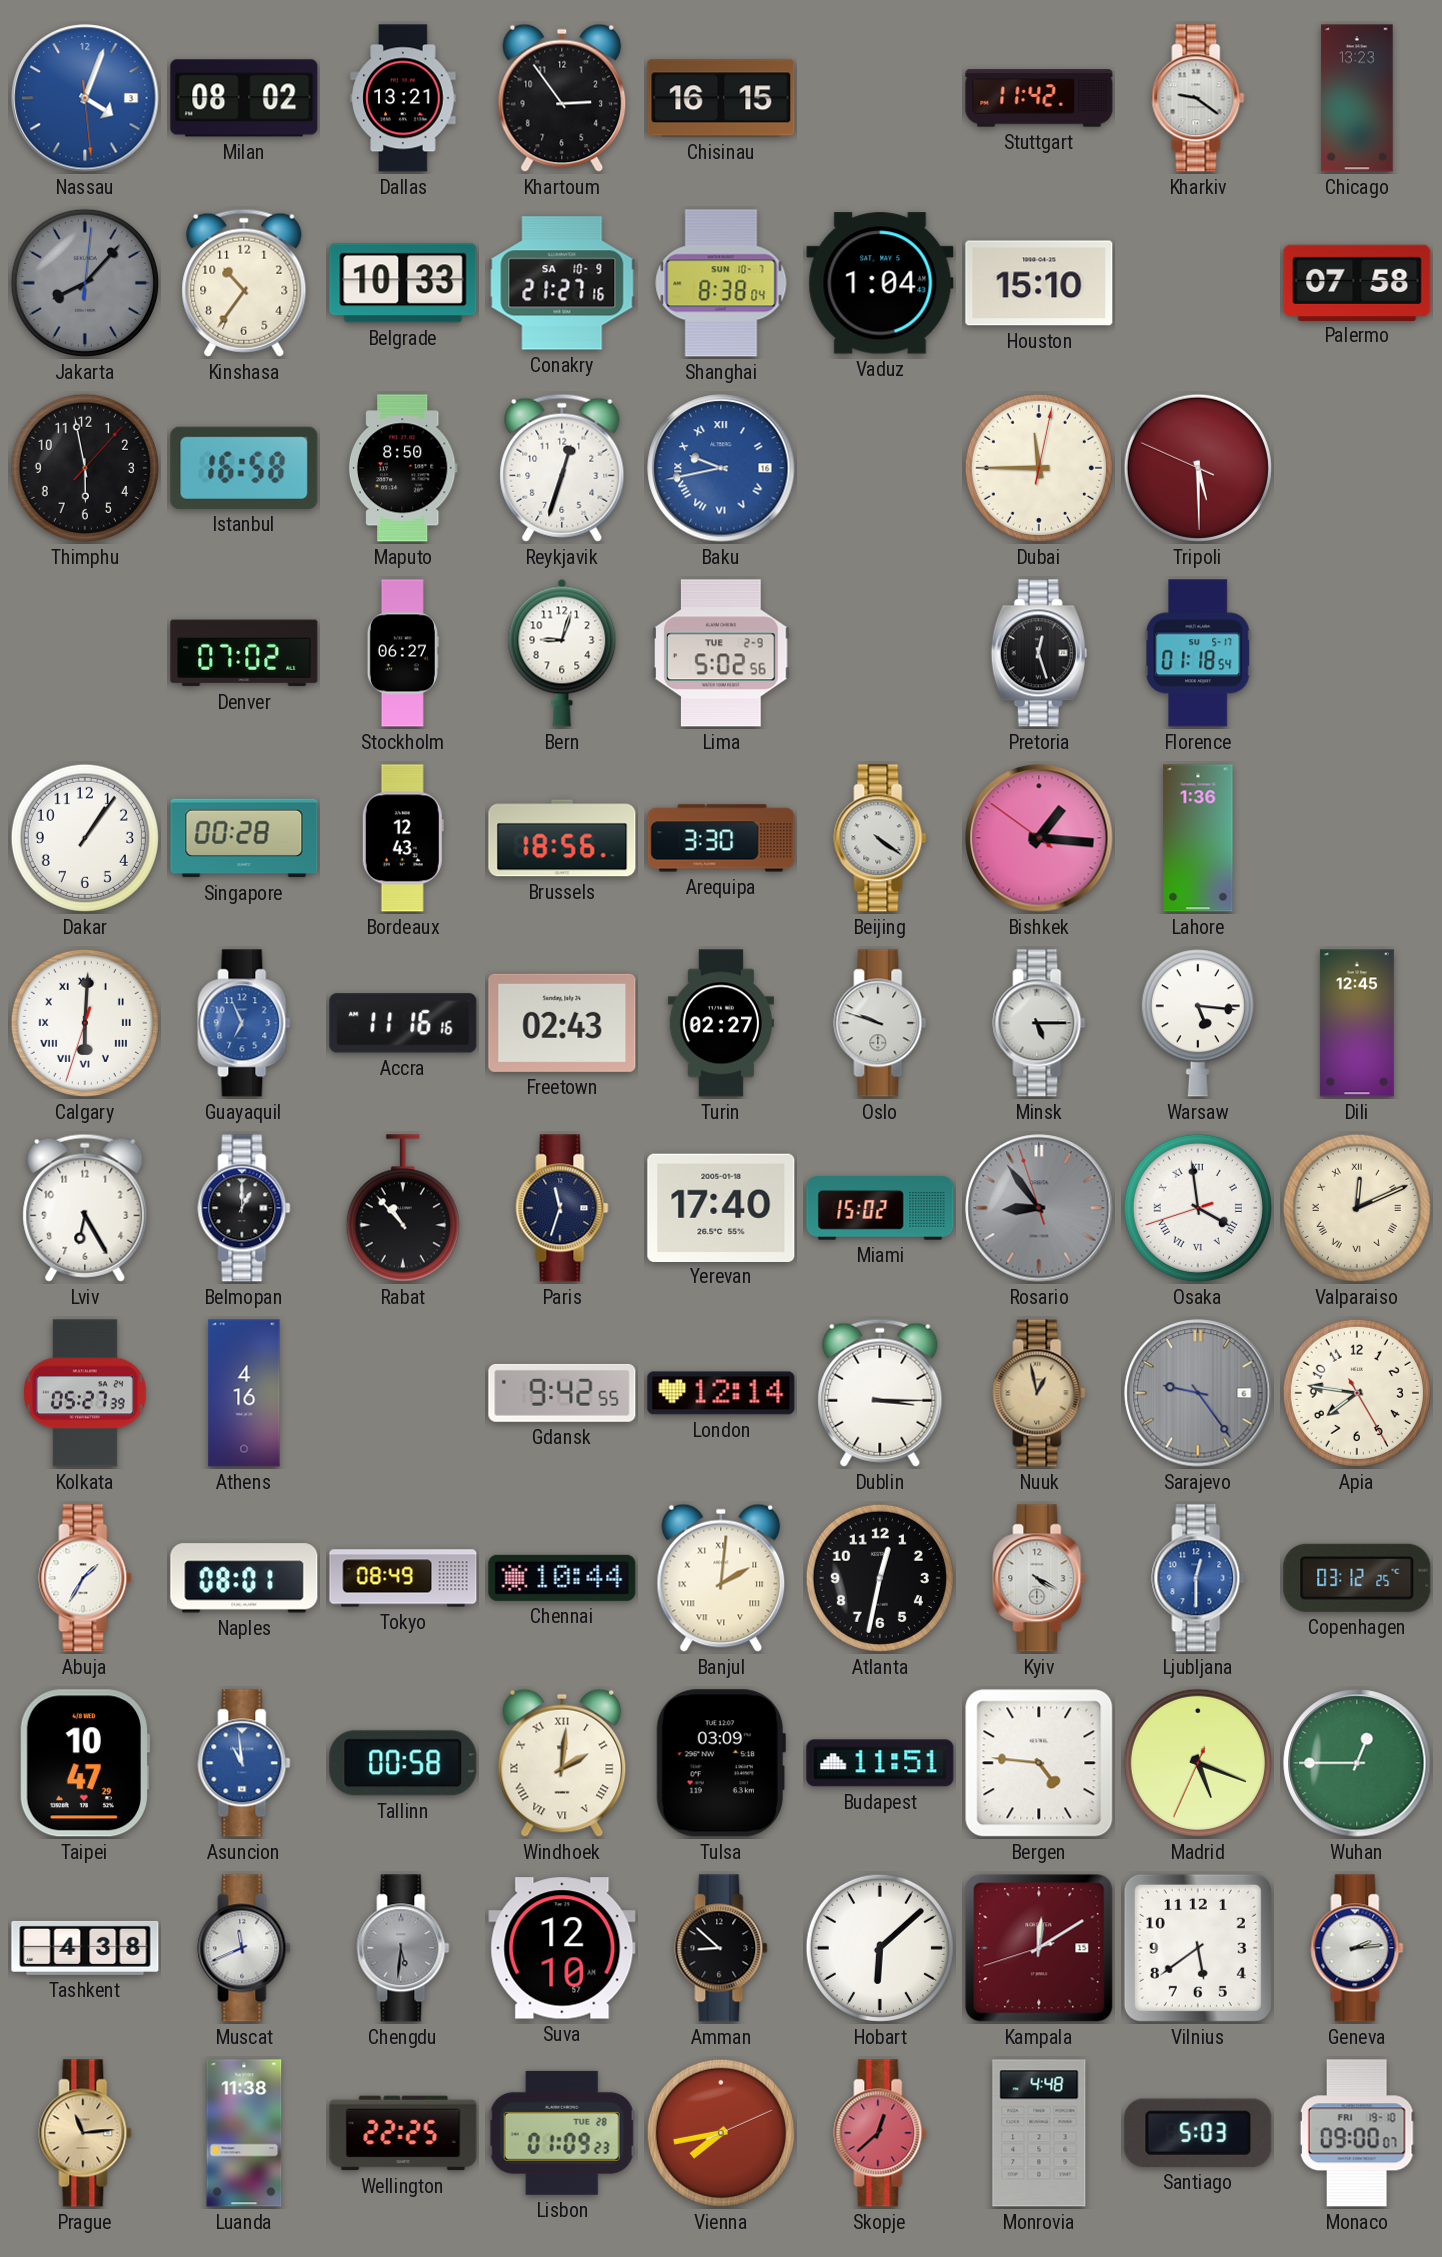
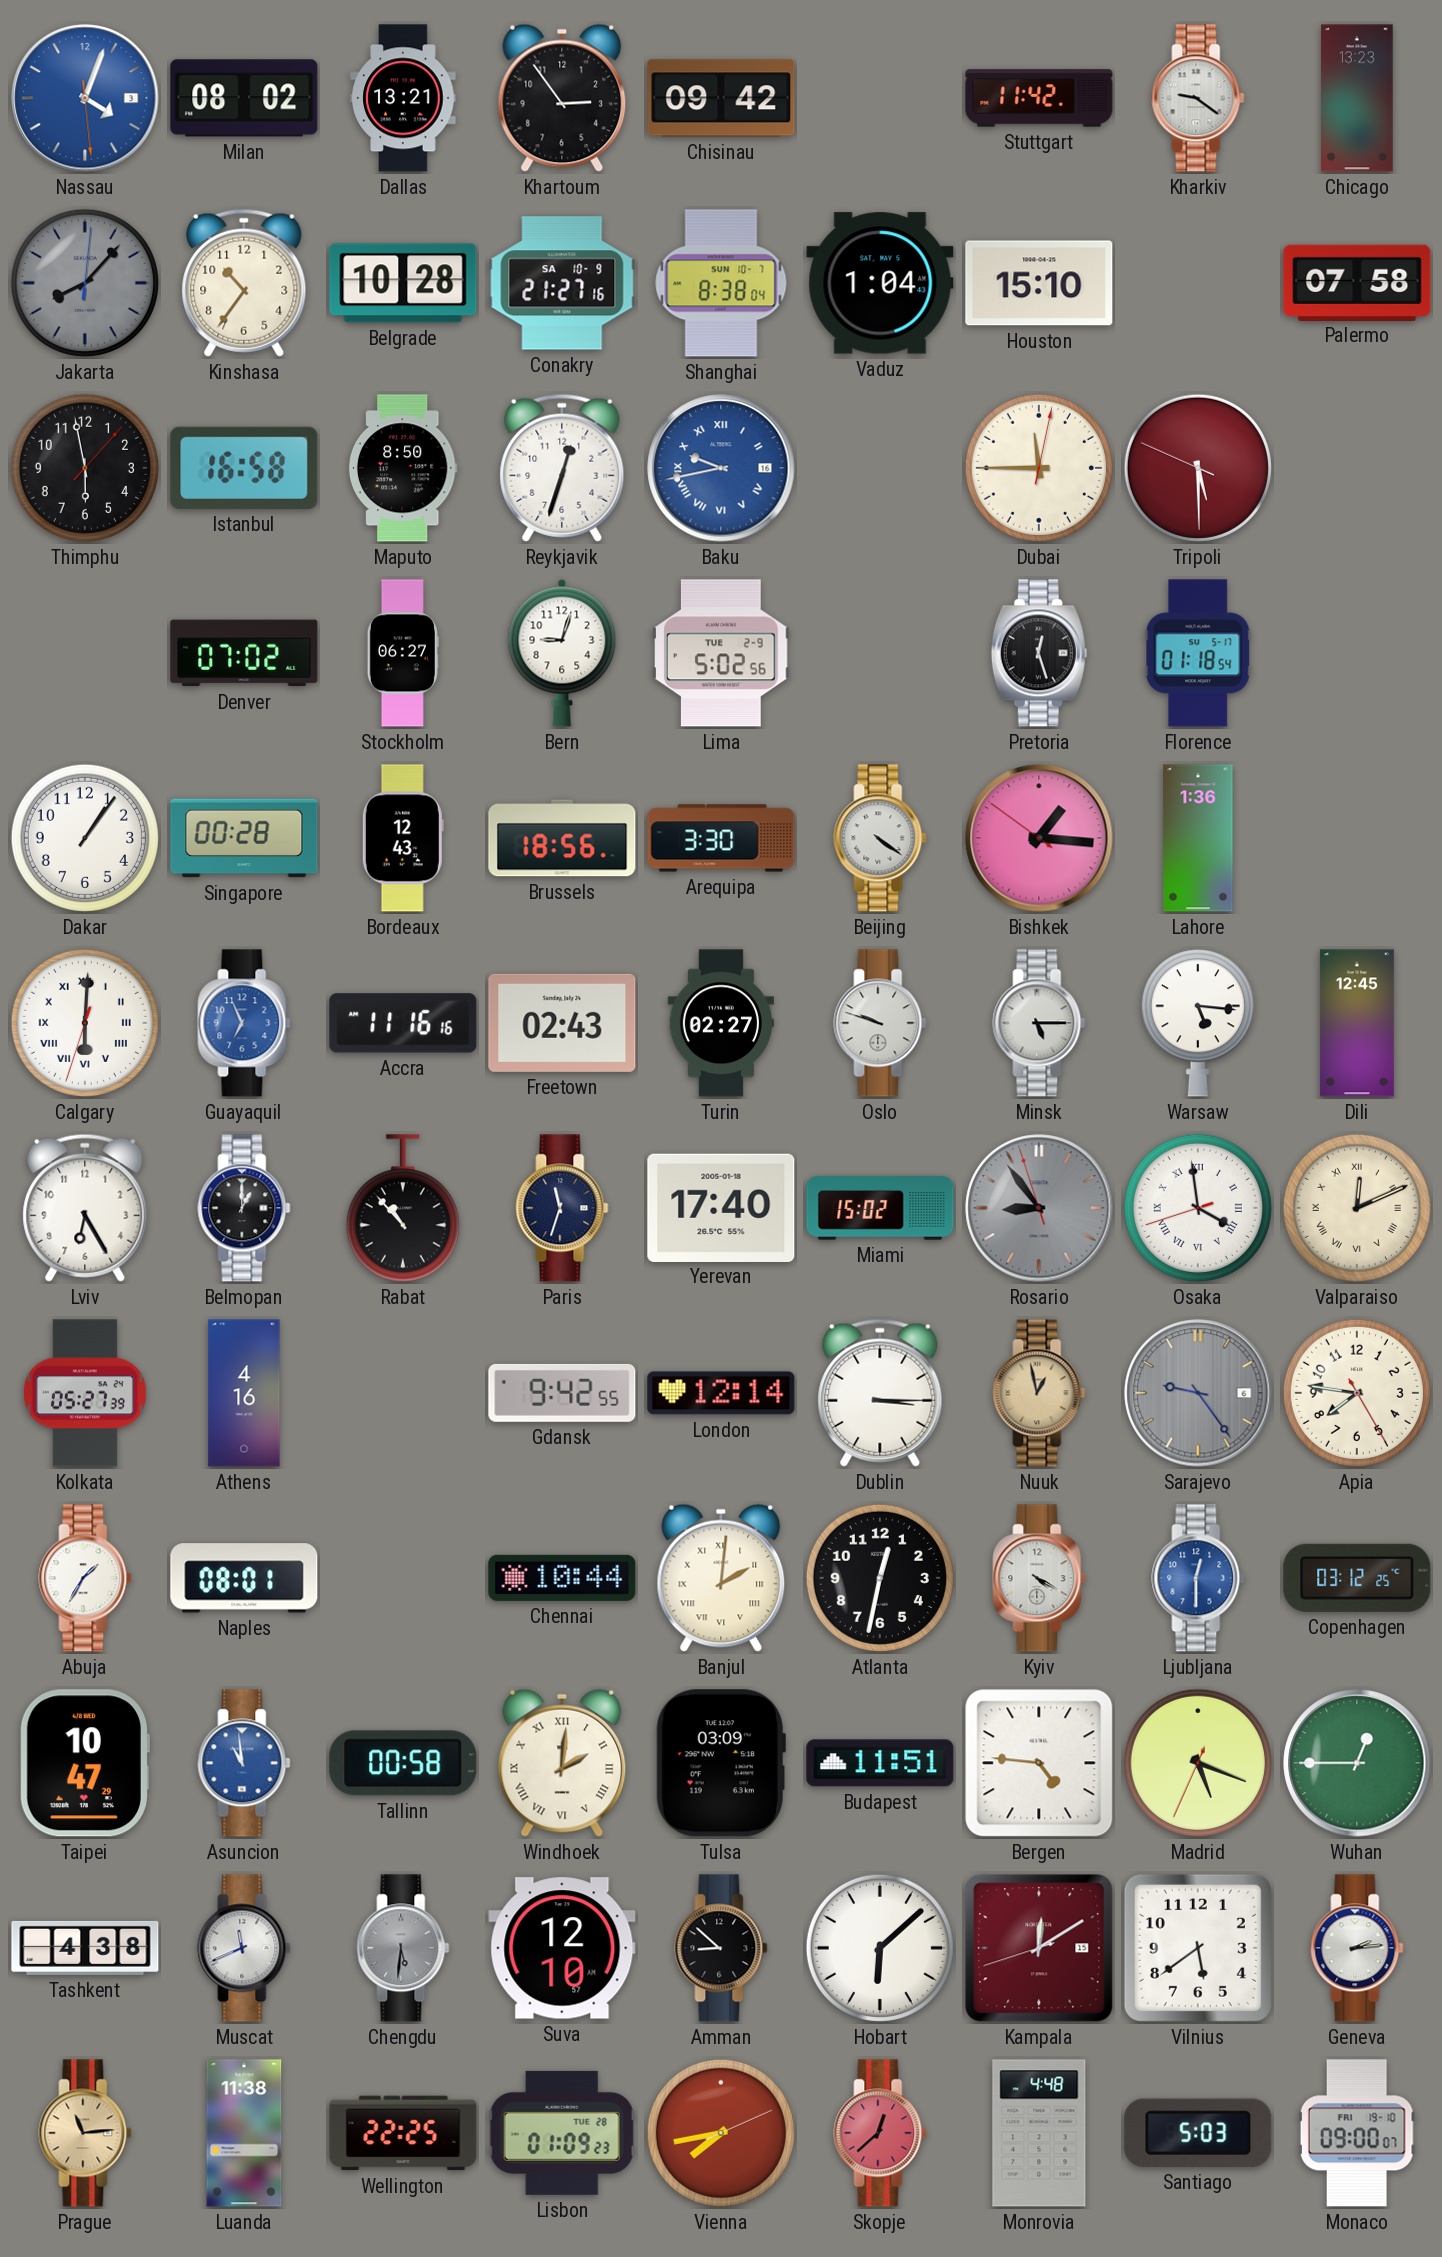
Chisinau: 16:15 -> 09:42
Belgrade: 10:33 -> 10:28
Tokyo: 08:49 -> none
